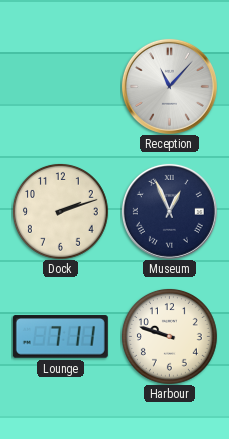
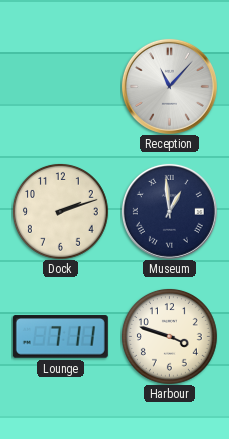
Museum: 12:56 -> 12:59
Harbour: 9:48 -> 3:48
